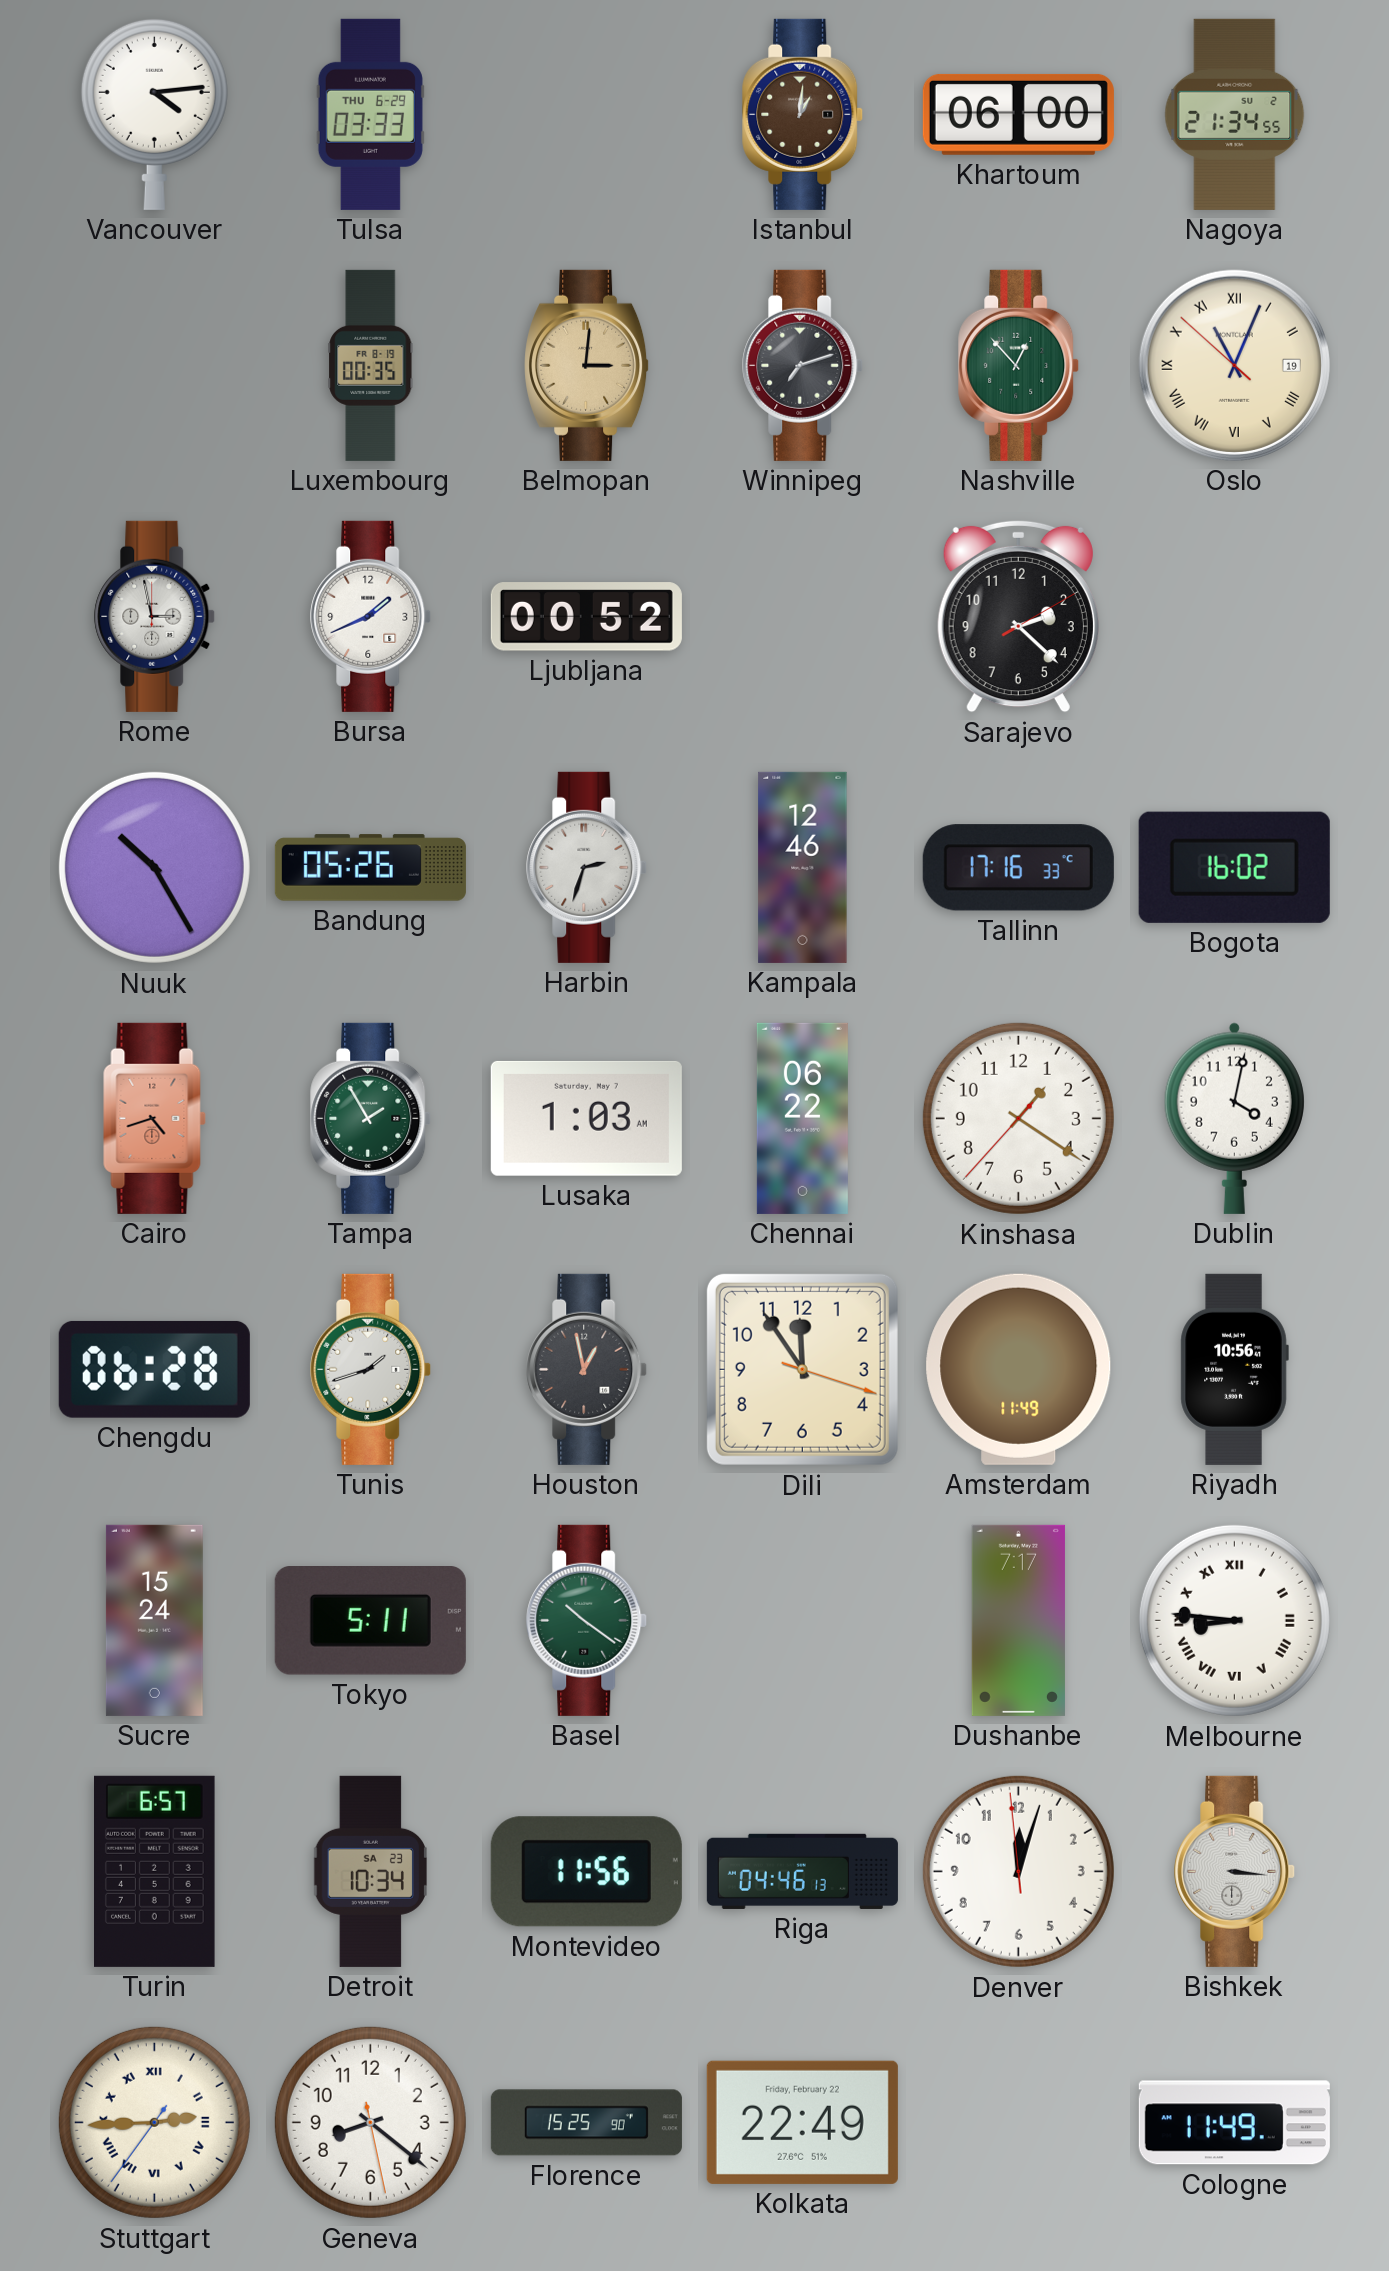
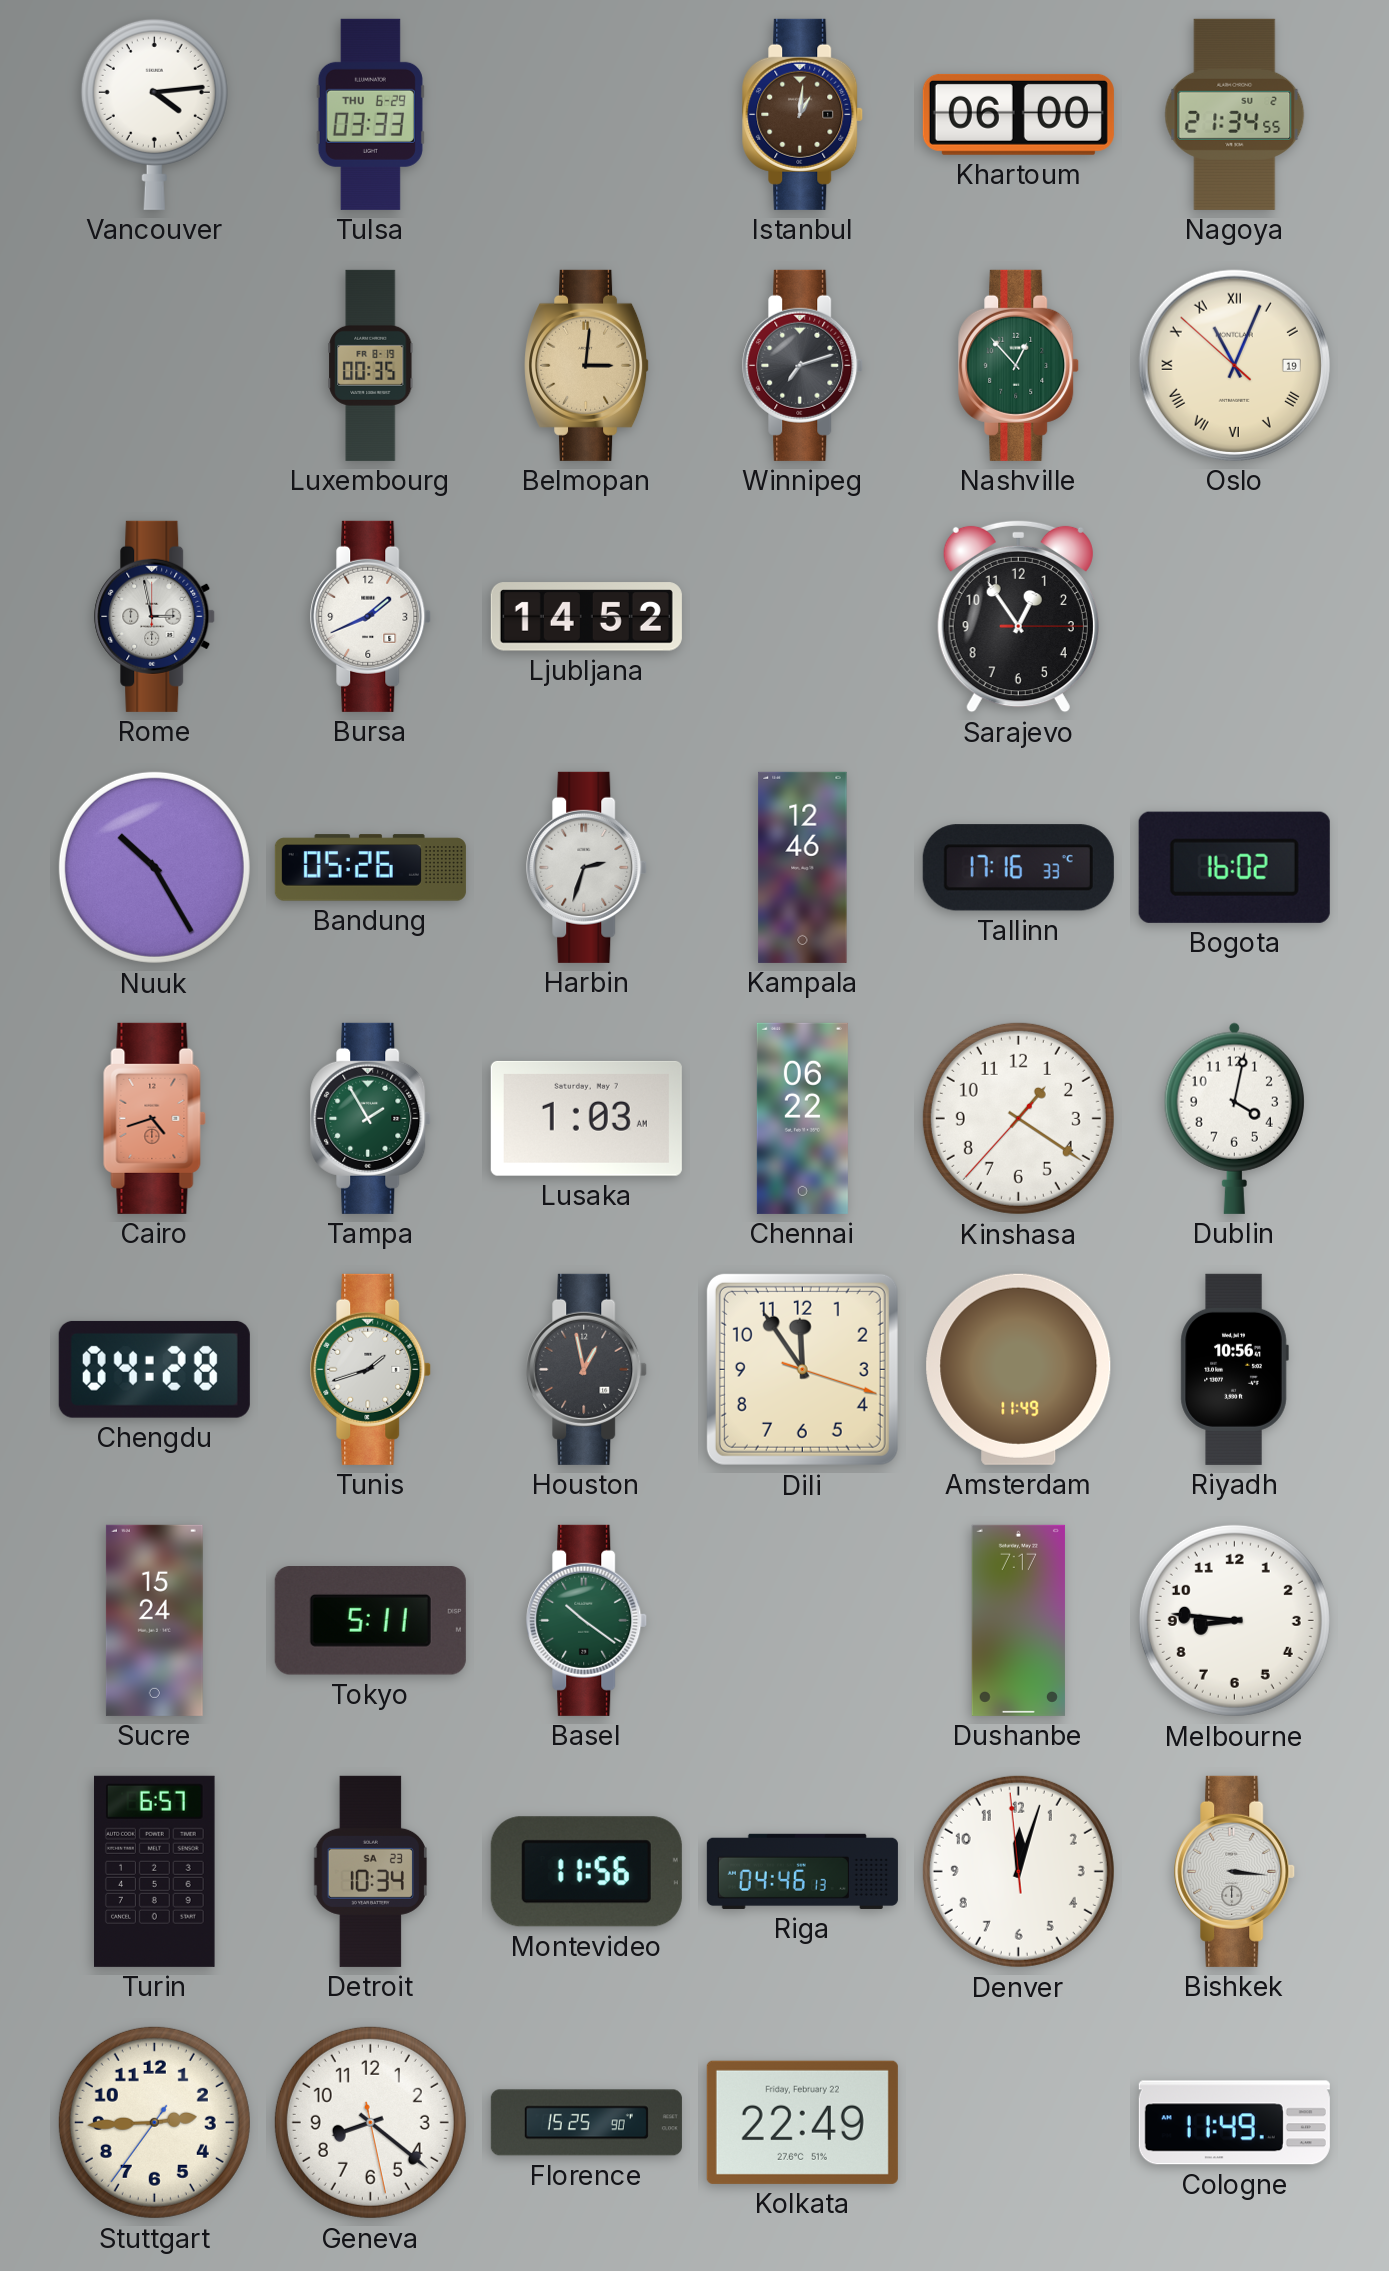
Ljubljana: 00:52 -> 14:52
Sarajevo: 2:22 -> 12:54
Chengdu: 06:28 -> 04:28
Melbourne numerals: Roman -> Arabic
Stuttgart numerals: Roman -> Arabic
